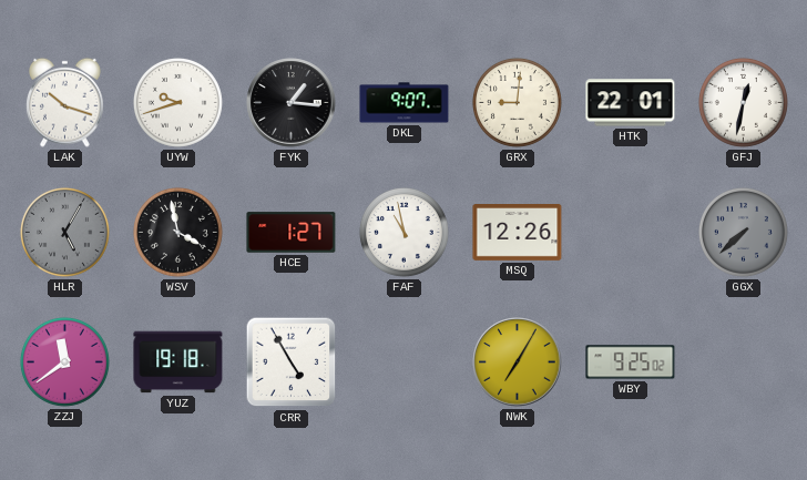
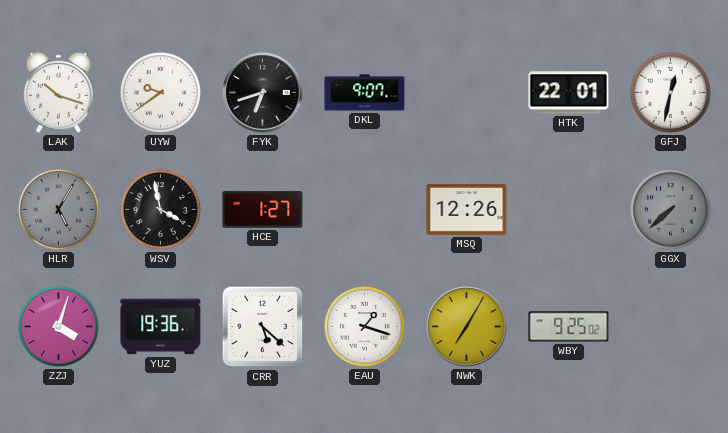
UYW: 9:42 -> 9:39
FYK: 1:16 -> 6:42
GRX: 9:01 -> none
FAF: 10:58 -> none
ZZJ: 11:39 -> 4:03
YUZ: 19:18 -> 19:36
CRR: 4:55 -> 5:22
EAU: none -> 1:18
